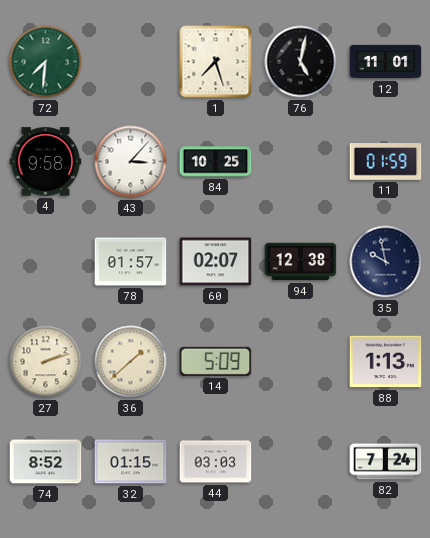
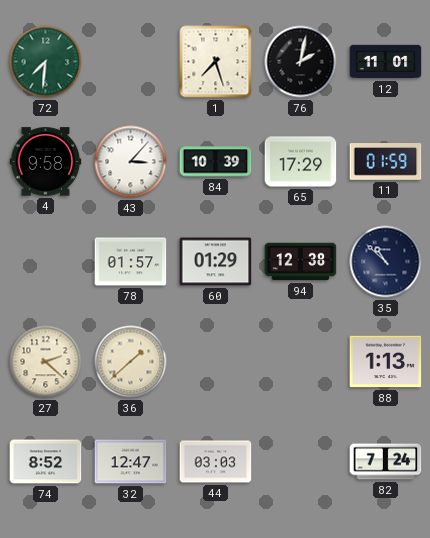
76: 5:02 -> 2:02
84: 10:25 -> 10:39
65: none -> 17:29
60: 02:07 -> 01:29
35: 9:58 -> 10:52
27: 2:12 -> 2:22
14: 5:09 -> none
32: 01:15 -> 12:47
